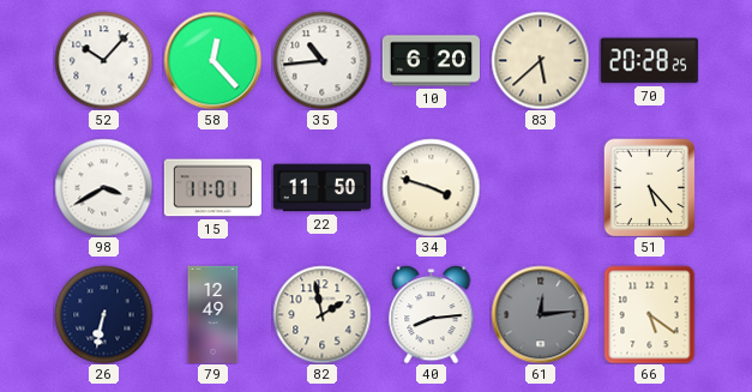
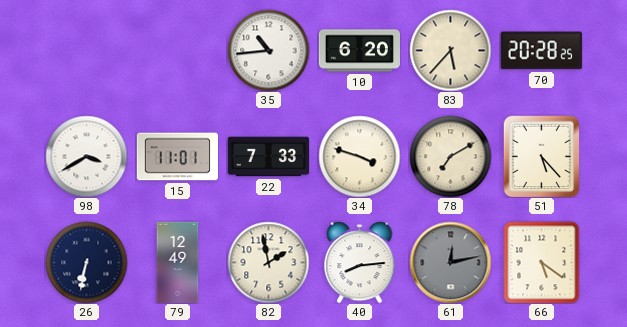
52: 10:07 -> none
58: 12:23 -> none
83: 5:38 -> 5:37
22: 11:50 -> 7:33
78: none -> 7:10
61: 12:14 -> 12:13
